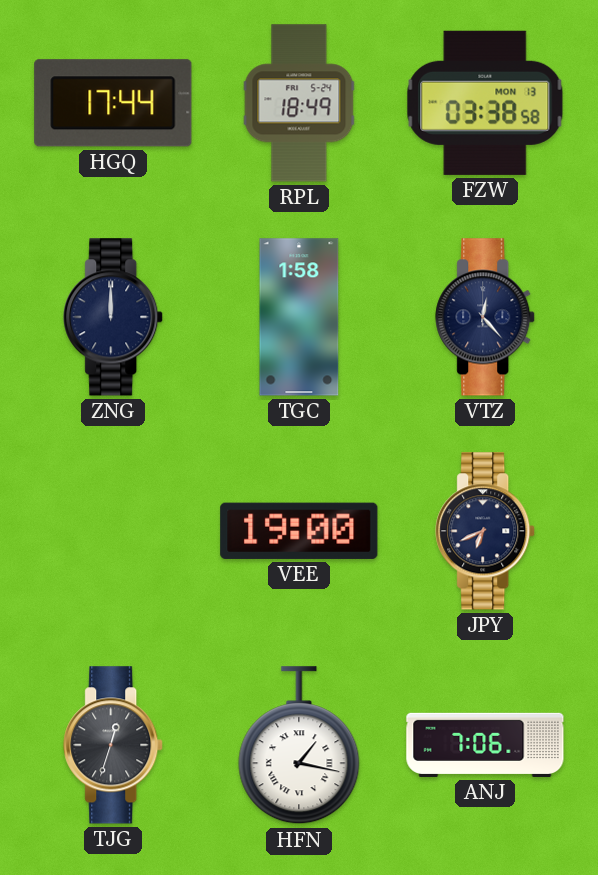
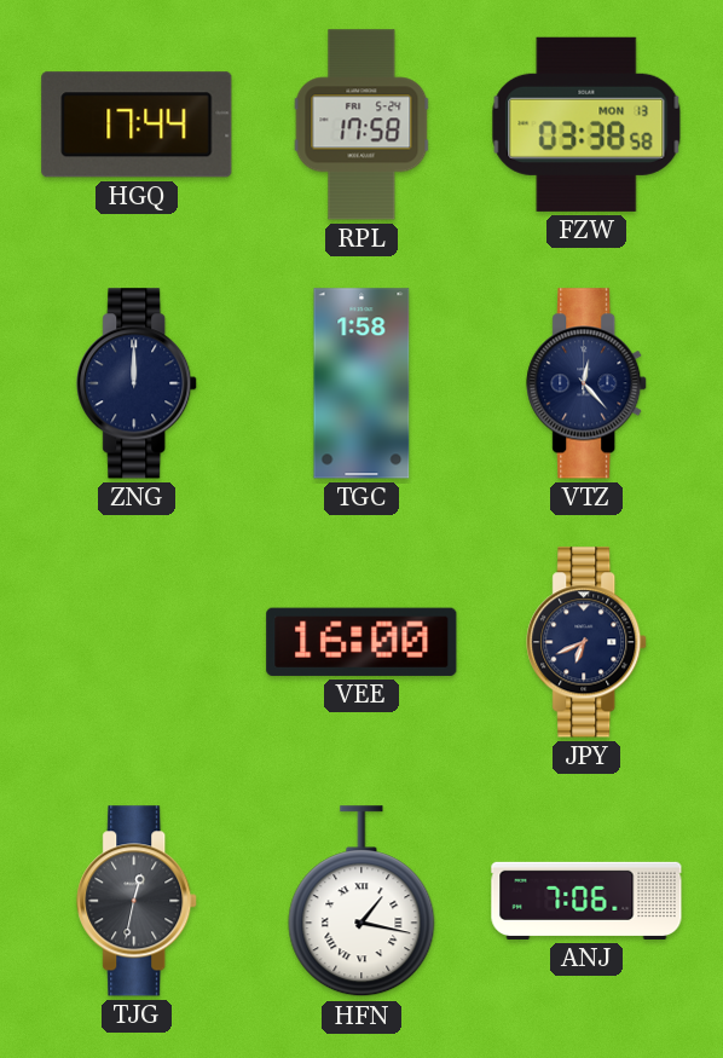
RPL: 18:49 -> 17:58
VEE: 19:00 -> 16:00
TJG: 12:33 -> 12:32
